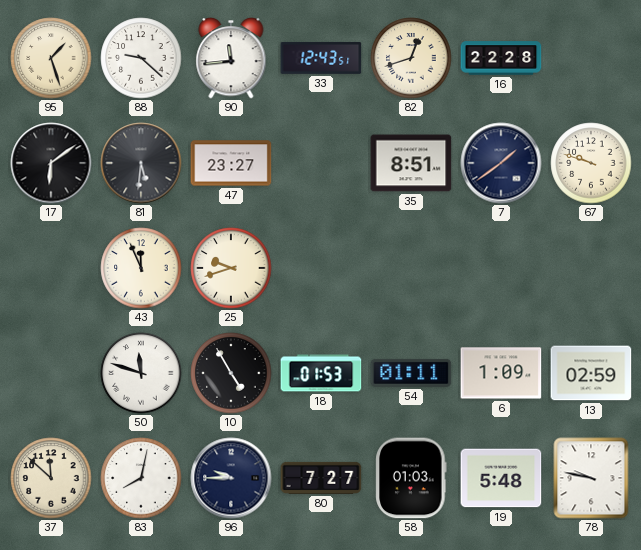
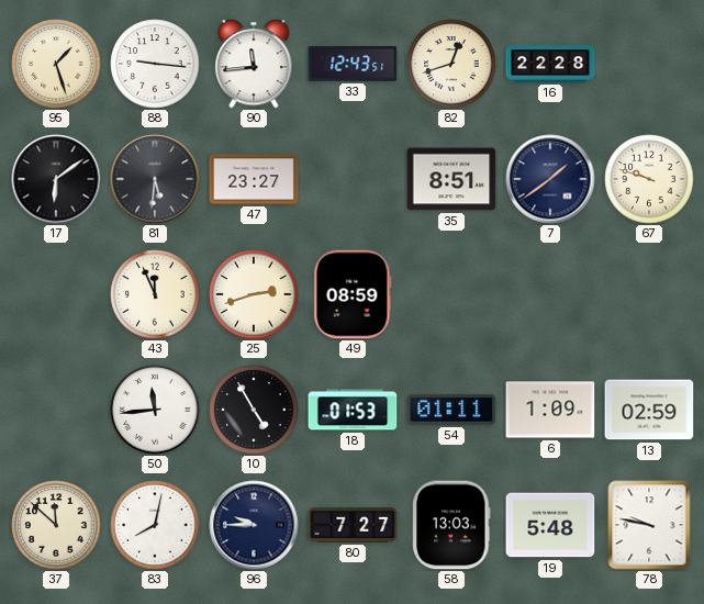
88: 9:22 -> 9:16
25: 9:42 -> 2:42
49: none -> 08:59
50: 11:48 -> 11:44
58: 01:03 -> 13:03
